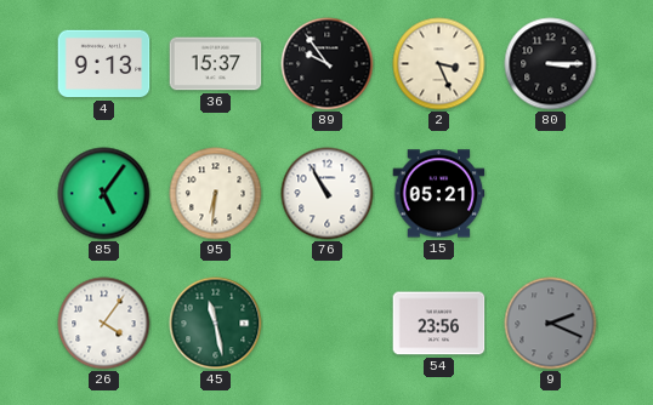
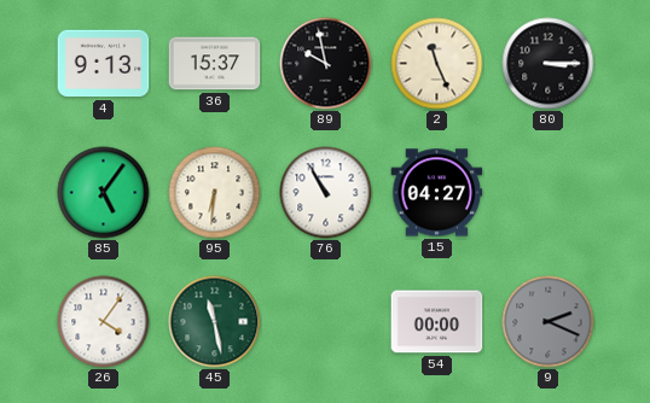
89: 9:54 -> 9:58
2: 3:26 -> 11:26
15: 05:21 -> 04:27
54: 23:56 -> 00:00
